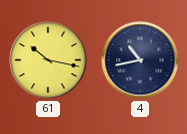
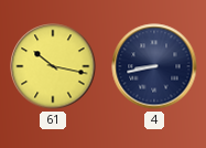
4: 10:43 -> 8:43
